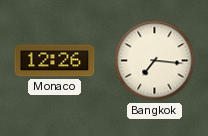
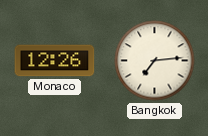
Bangkok: 7:16 -> 7:14
